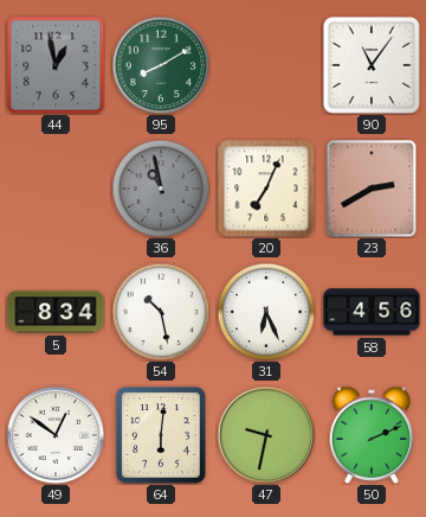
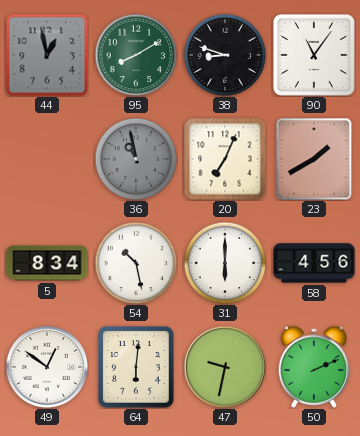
38: none -> 8:48
23: 2:40 -> 1:40
31: 6:26 -> 6:00
